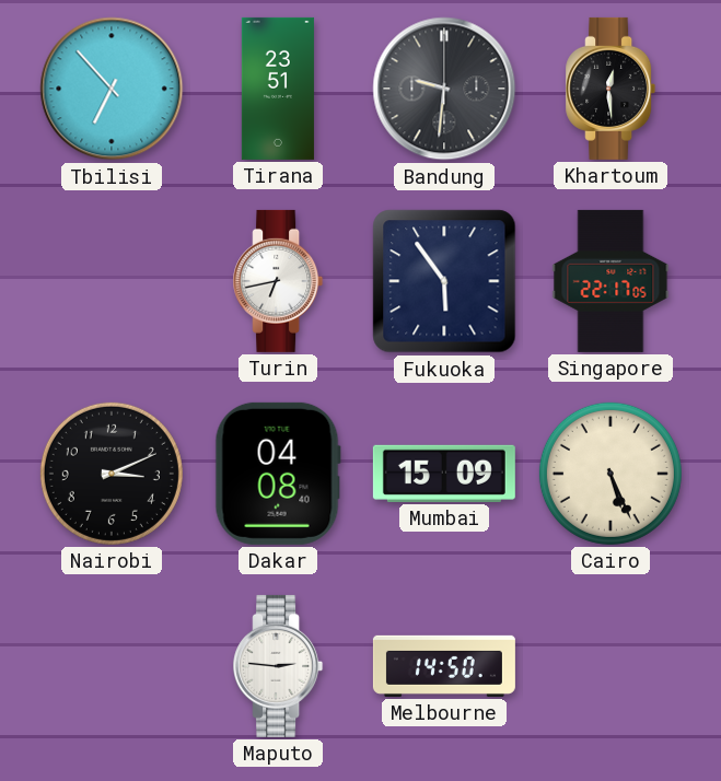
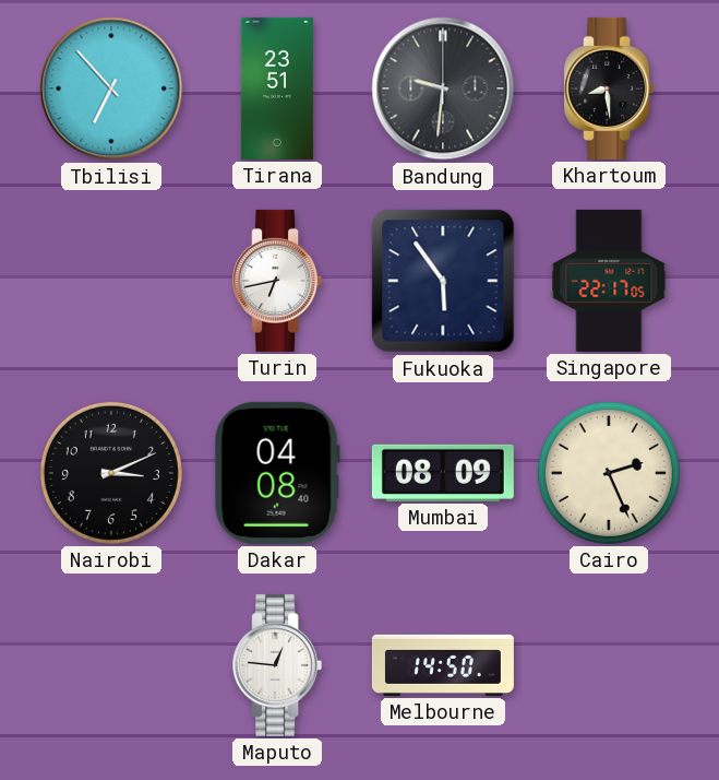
Khartoum: 12:29 -> 8:29
Mumbai: 15:09 -> 08:09
Cairo: 5:26 -> 2:26
Maputo: 2:46 -> 12:46
